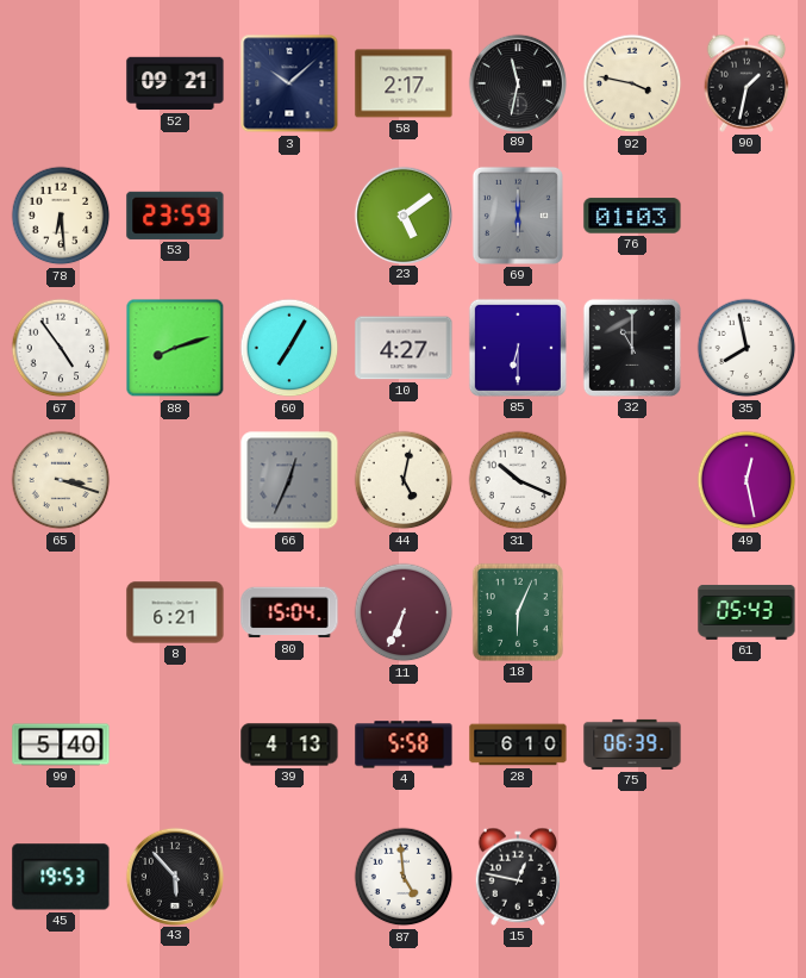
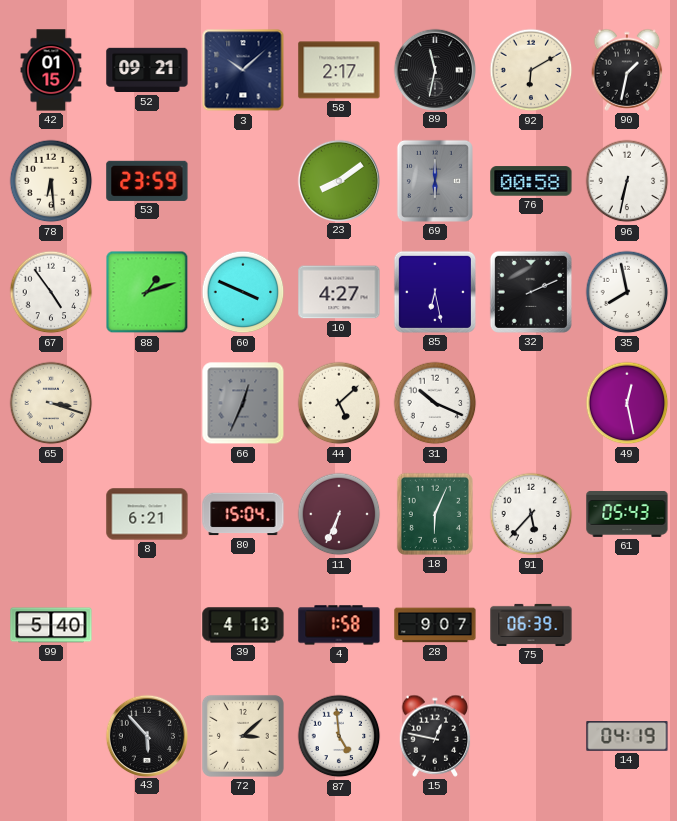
42: none -> 01:15
92: 3:47 -> 6:10
23: 5:09 -> 8:09
76: 01:03 -> 00:58
96: none -> 6:32
88: 8:12 -> 1:12
60: 7:05 -> 3:49
85: 6:30 -> 6:28
32: 11:00 -> 2:11
44: 5:02 -> 5:08
91: none -> 5:37
4: 5:58 -> 1:58
28: 6:10 -> 9:07
45: 19:53 -> none
72: none -> 3:08
14: none -> 04:19
